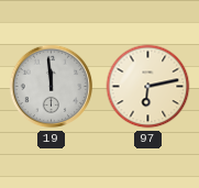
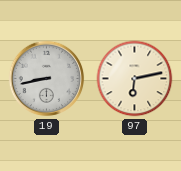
19: 11:59 -> 8:43
